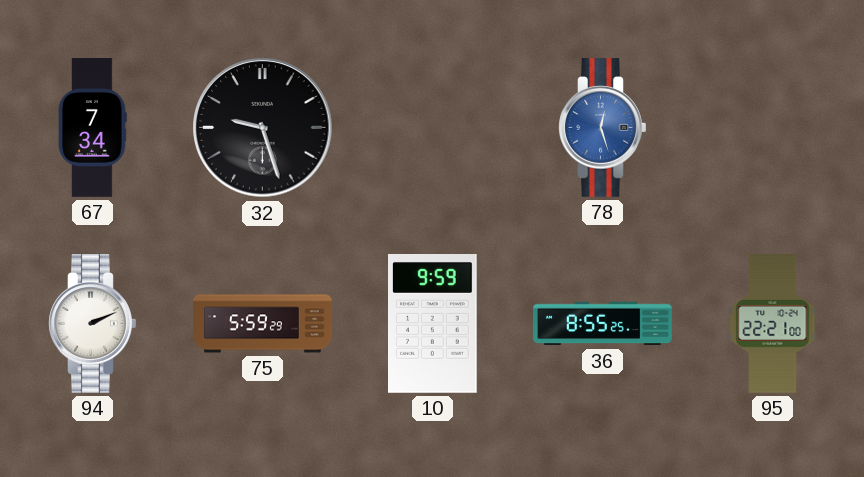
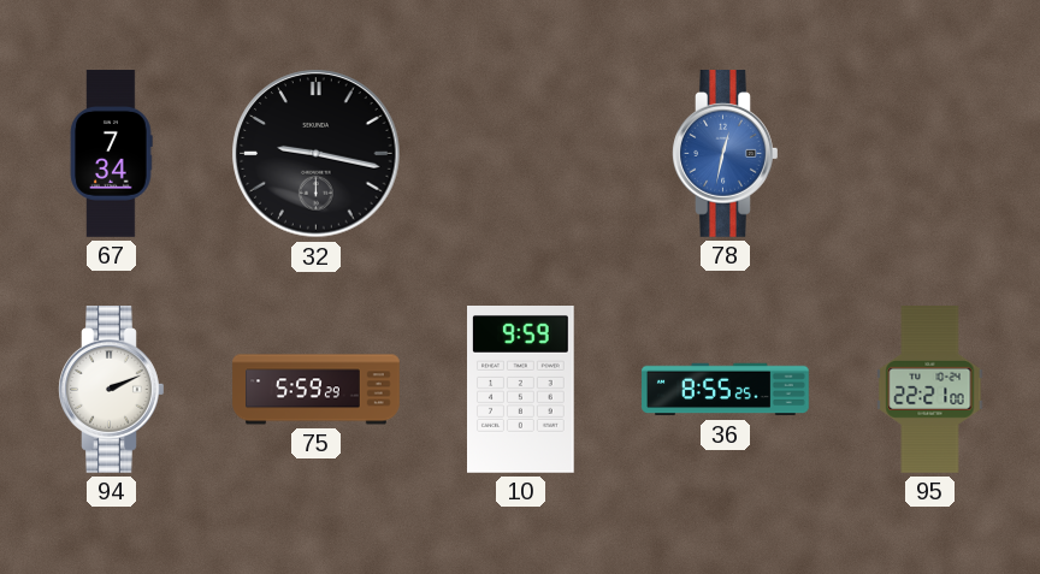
32: 9:27 -> 9:17
78: 12:27 -> 12:32
